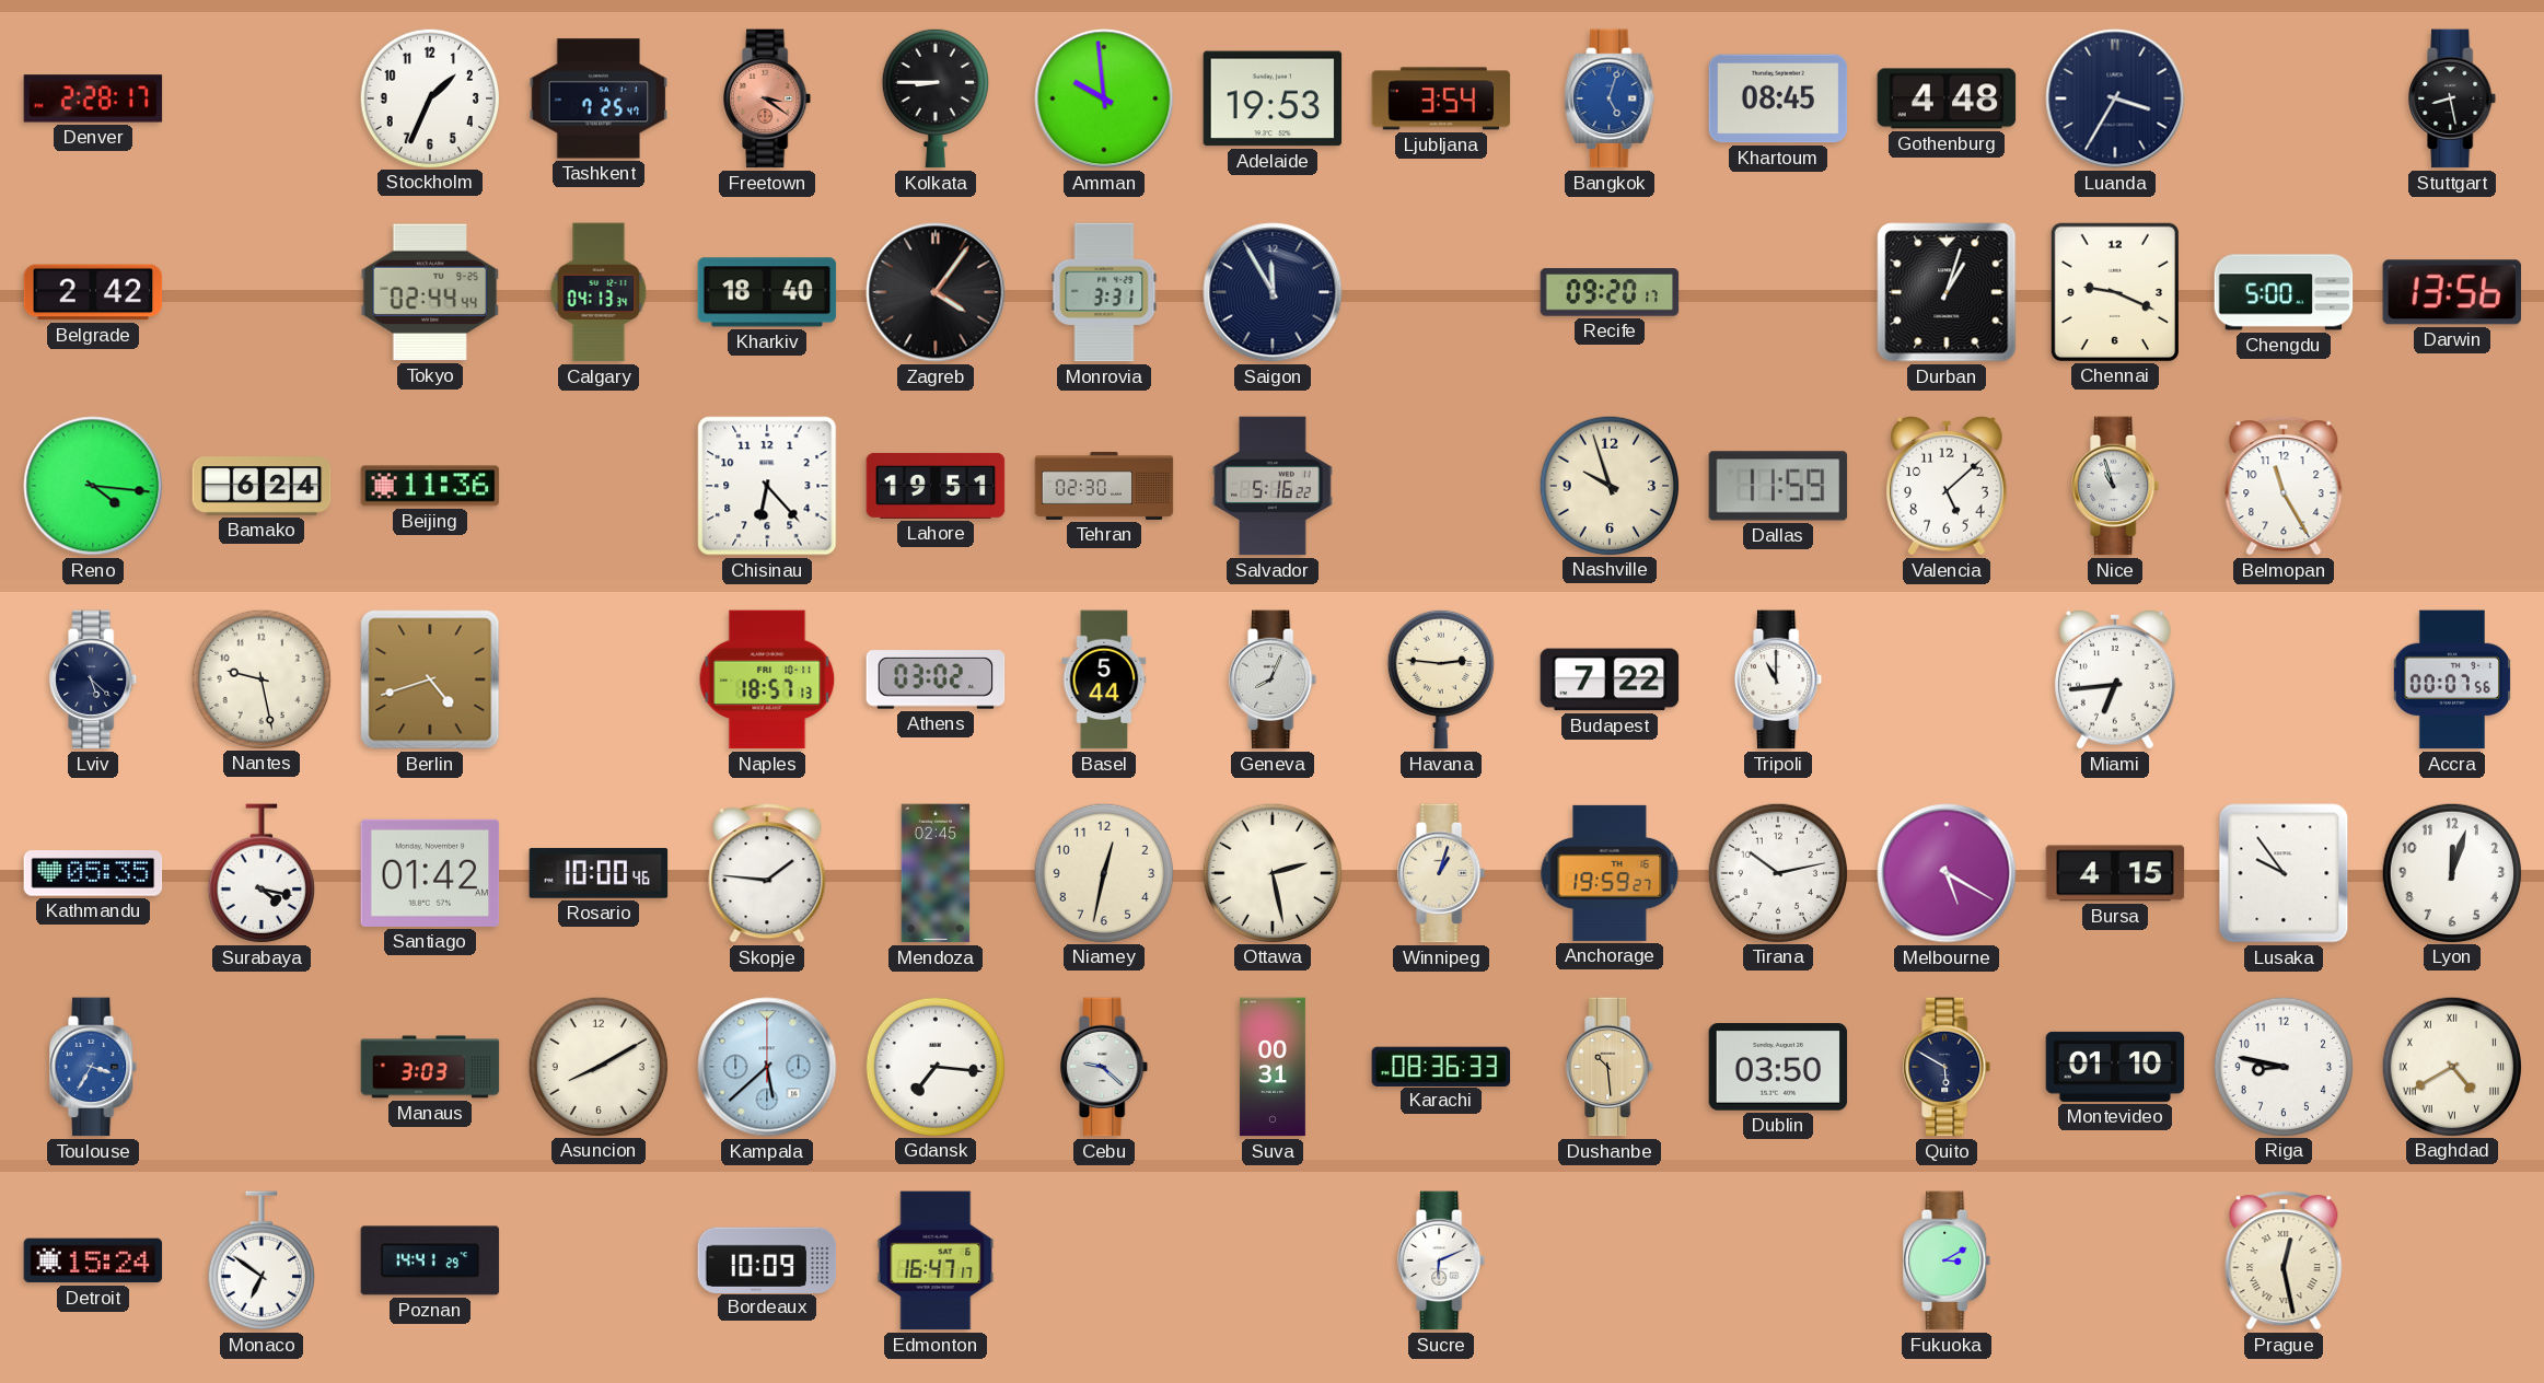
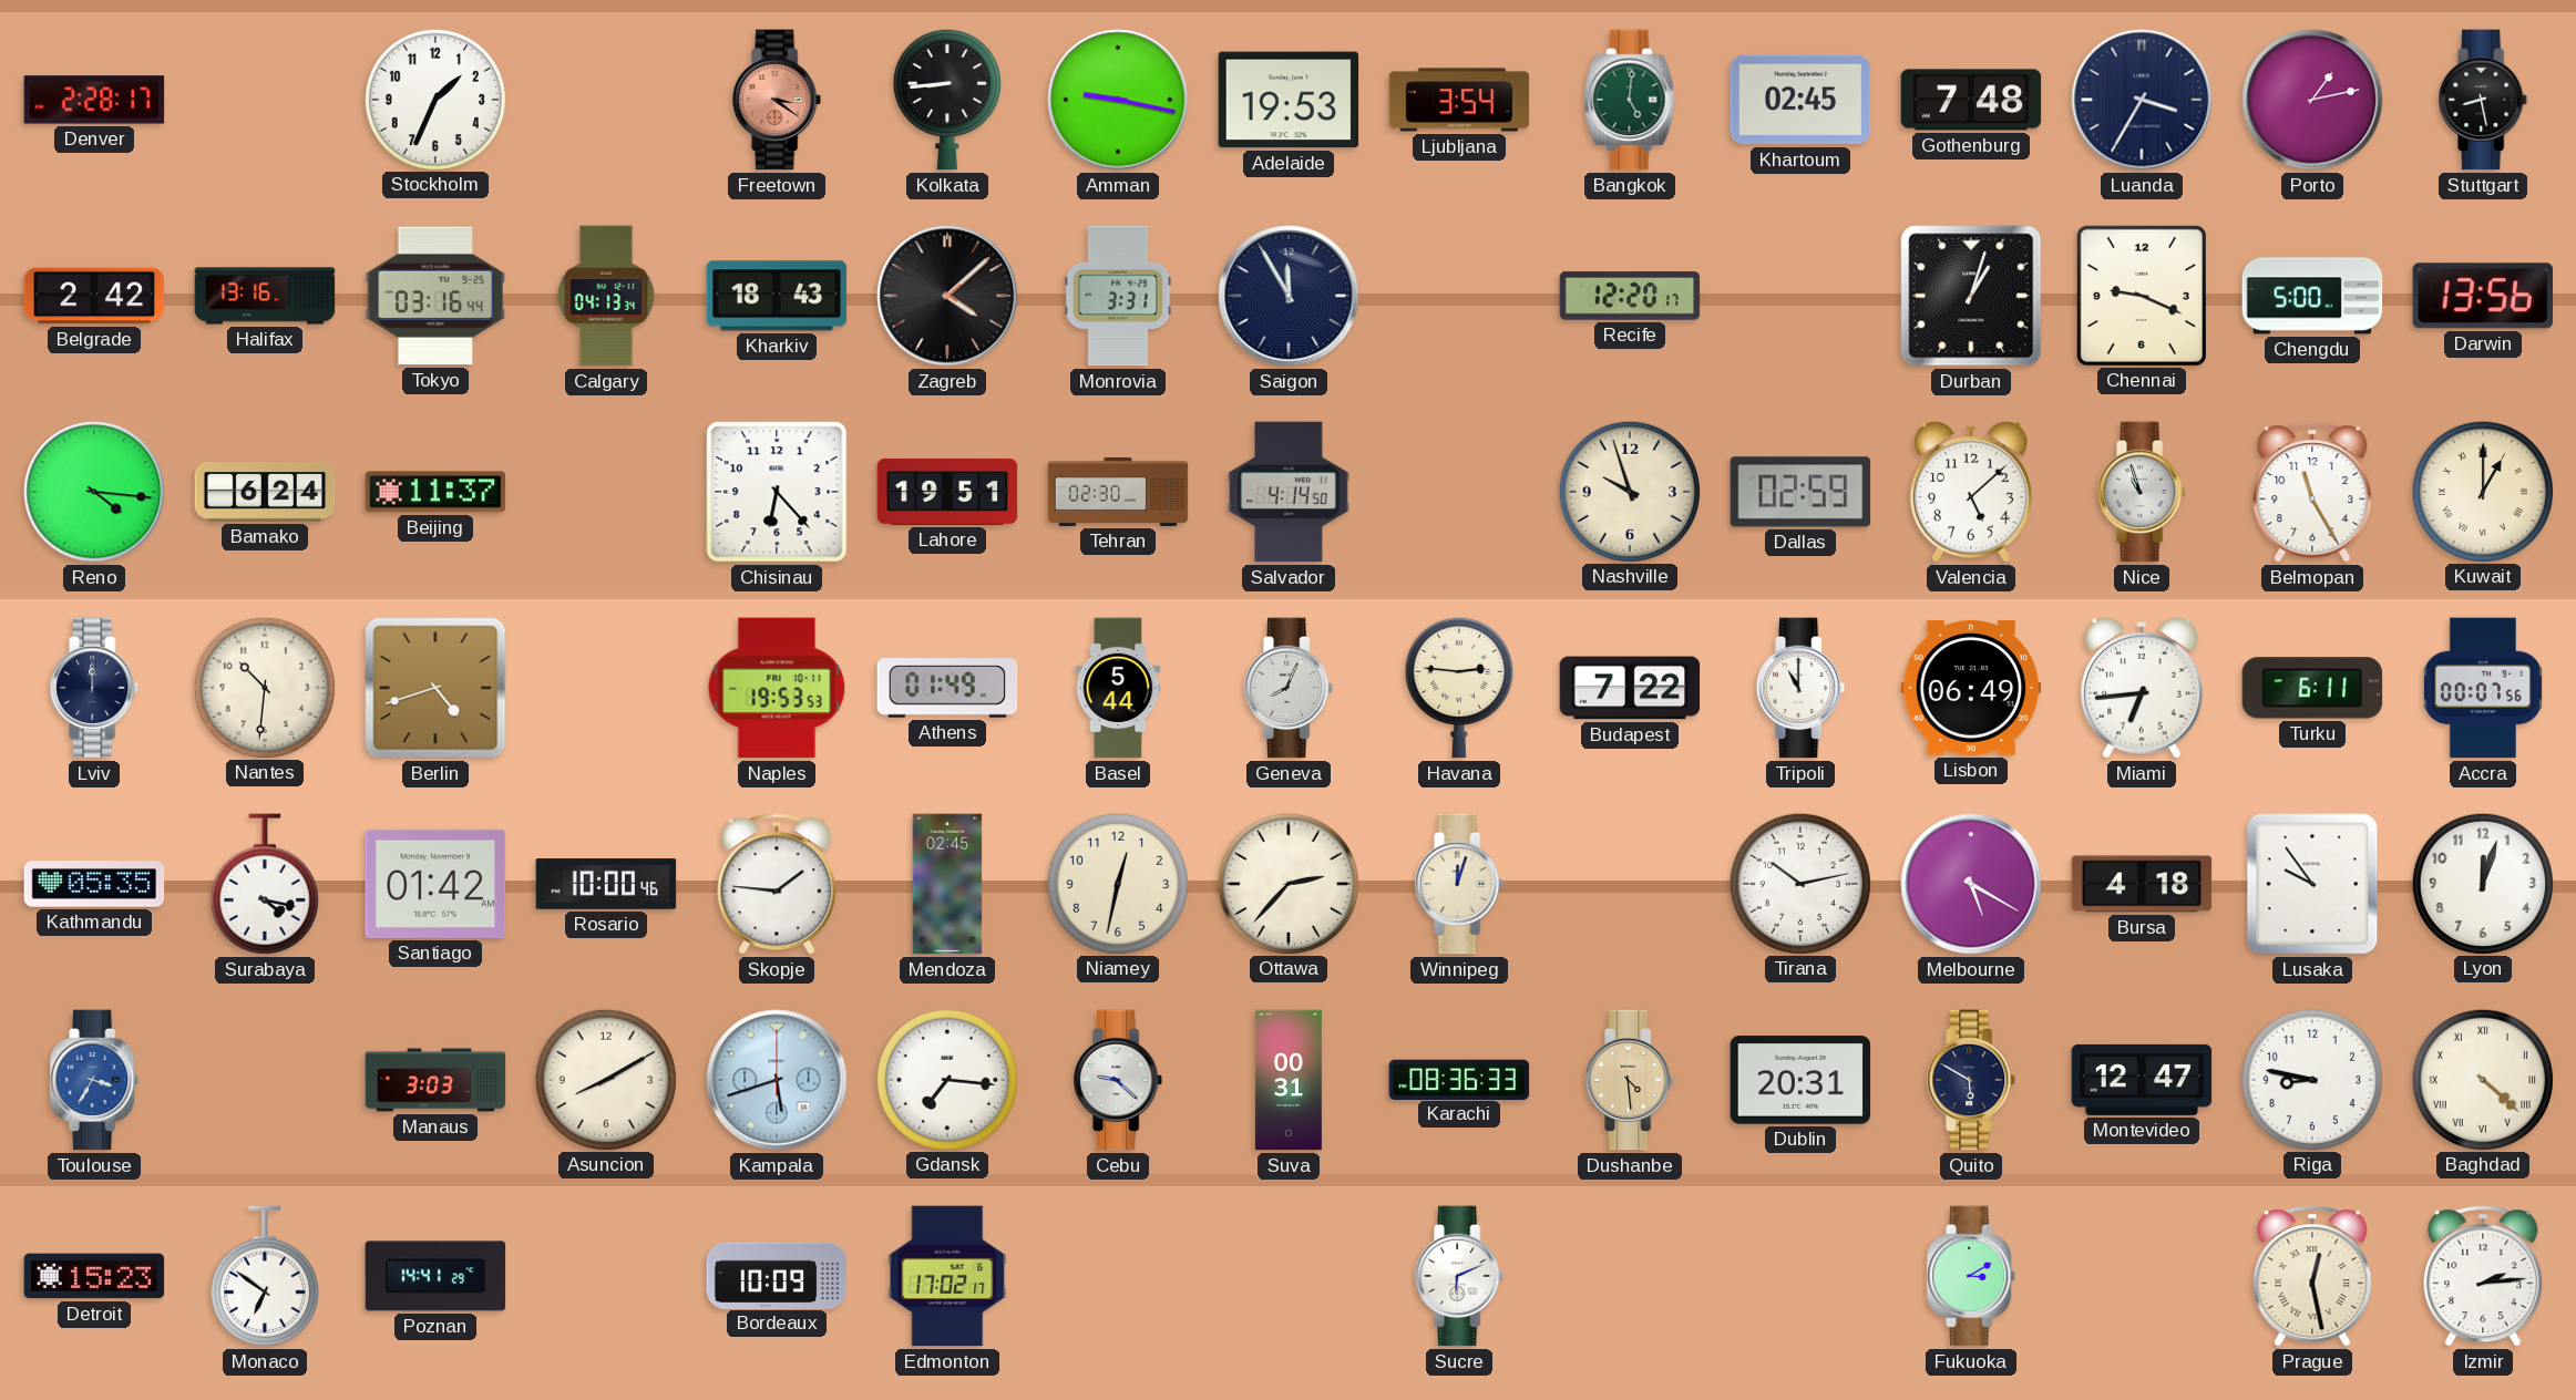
Tashkent: 7:25 -> none
Kolkata: 8:45 -> 8:44
Amman: 9:59 -> 9:17
Bangkok: 5:03 -> 5:01
Bangkok dial: blue -> green
Khartoum: 08:45 -> 02:45
Gothenburg: 4:48 -> 7:48
Porto: none -> 1:13
Halifax: none -> 13:16
Tokyo: 02:44 -> 03:16
Kharkiv: 18:40 -> 18:43
Zagreb: 4:06 -> 4:08
Recife: 09:20 -> 12:20
Beijing: 11:36 -> 11:37
Salvador: 5:16 -> 4:14
Dallas: 11:59 -> 02:59
Kuwait: none -> 1:00
Lviv: 5:22 -> 12:00
Nantes: 9:28 -> 10:31
Naples: 18:57 -> 19:53
Athens: 03:02 -> 01:49
Lisbon: none -> 06:49
Turku: none -> 6:11
Ottawa: 2:28 -> 2:37
Winnipeg: 1:03 -> 12:03
Anchorage: 19:59 -> none
Bursa: 4:15 -> 4:18
Kampala: 5:38 -> 5:42
Dushanbe: 10:29 -> 4:29
Dublin: 03:50 -> 20:31
Montevideo: 01:10 -> 12:47
Baghdad: 4:40 -> 4:22
Detroit: 15:24 -> 15:23
Edmonton: 16:47 -> 17:02
Izmir: none -> 2:14
